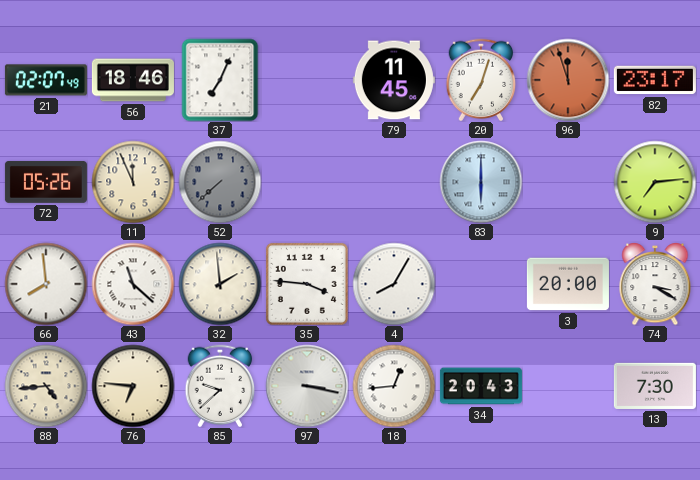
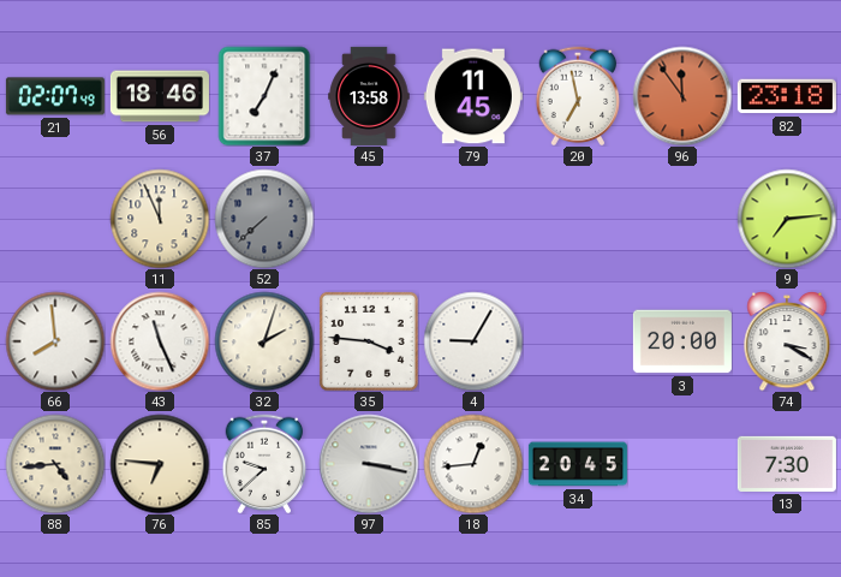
45: none -> 13:58
20: 7:03 -> 6:58
96: 11:57 -> 11:54
82: 23:17 -> 23:18
72: 05:26 -> none
83: 6:00 -> none
43: 11:22 -> 11:26
32: 1:59 -> 2:03
4: 8:05 -> 9:05
34: 20:43 -> 20:45
